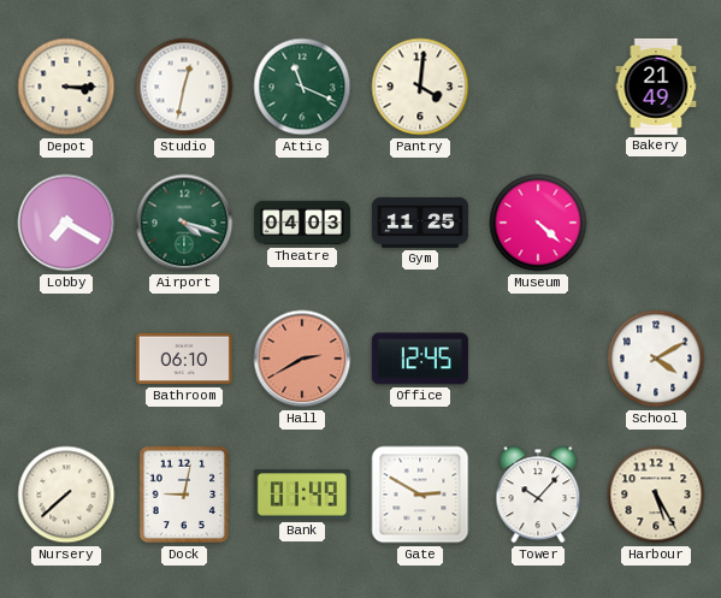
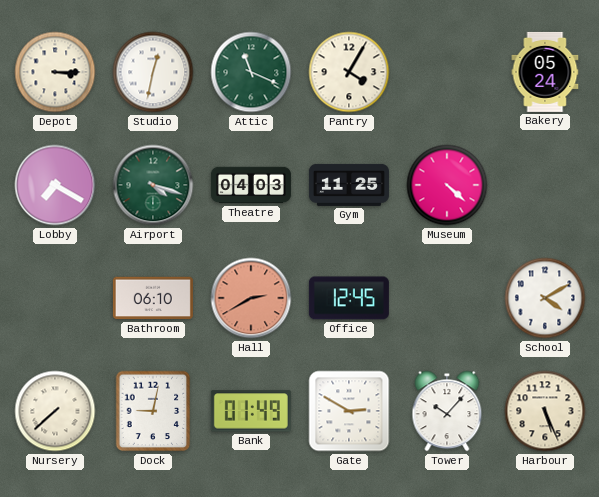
Pantry: 4:01 -> 4:05
Bakery: 21:49 -> 05:24
Harbour: 5:25 -> 5:26
